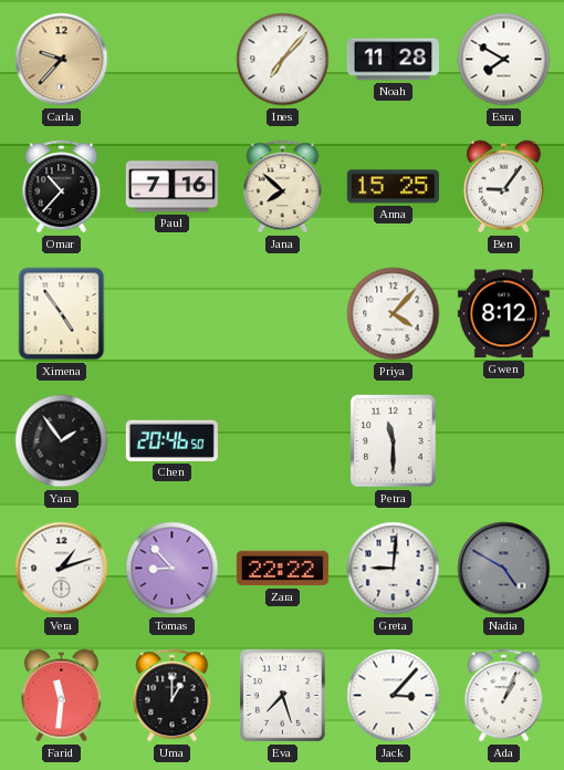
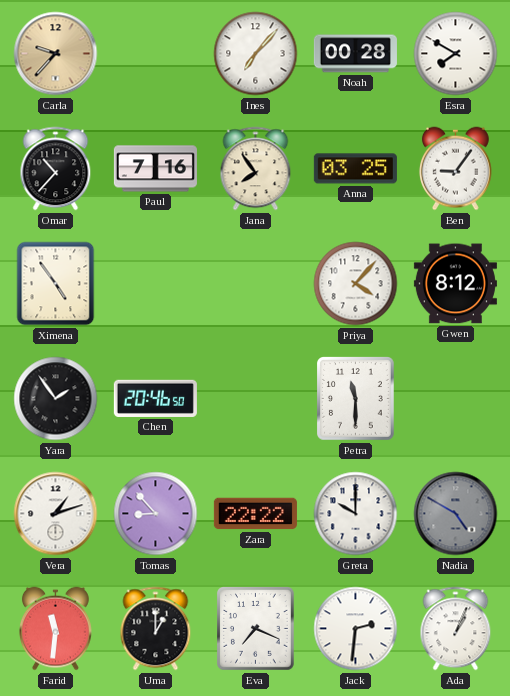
Noah: 11:28 -> 00:28
Jana: 7:52 -> 7:54
Anna: 15:25 -> 03:25
Greta: 9:01 -> 10:00
Eva: 7:27 -> 7:19
Jack: 3:07 -> 2:31
